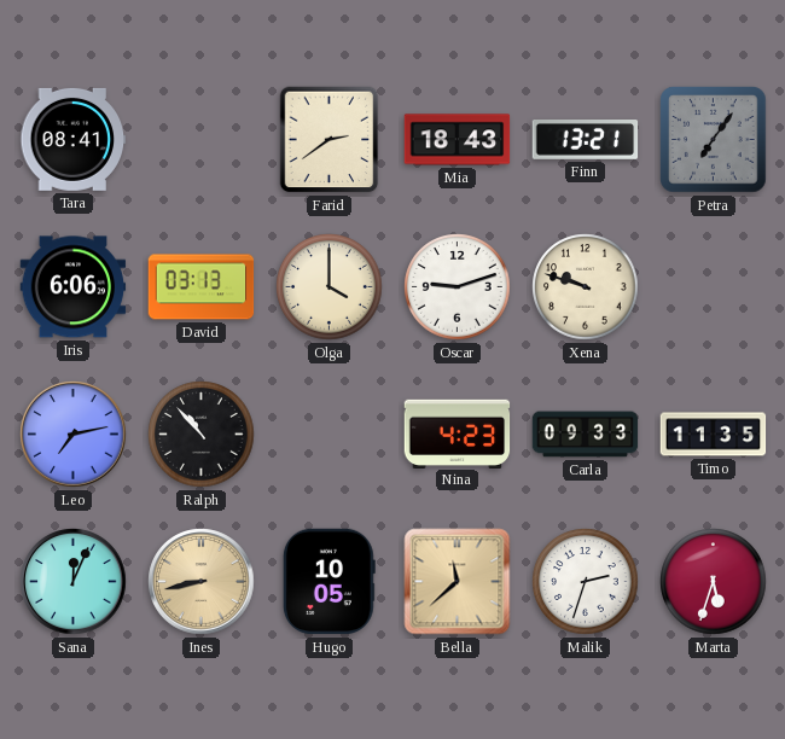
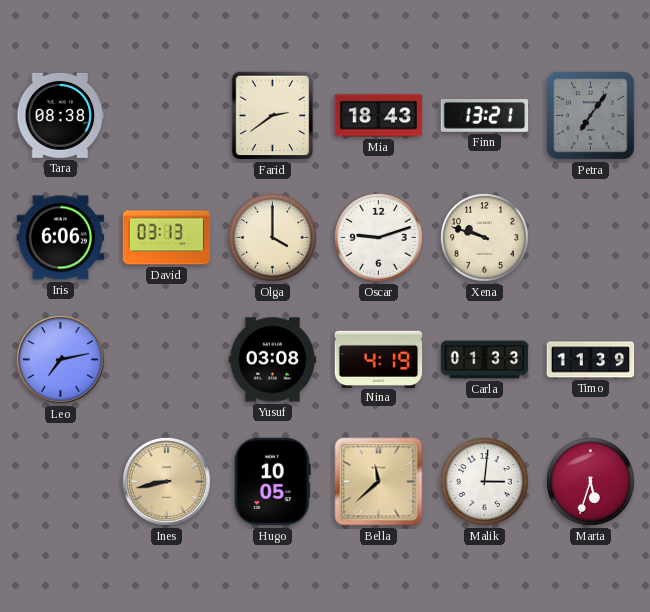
Tara: 08:41 -> 08:38
Ralph: 10:53 -> none
Yusuf: none -> 03:08
Nina: 4:23 -> 4:19
Carla: 09:33 -> 01:33
Timo: 11:35 -> 11:39
Sana: 12:04 -> none
Malik: 2:33 -> 3:01
